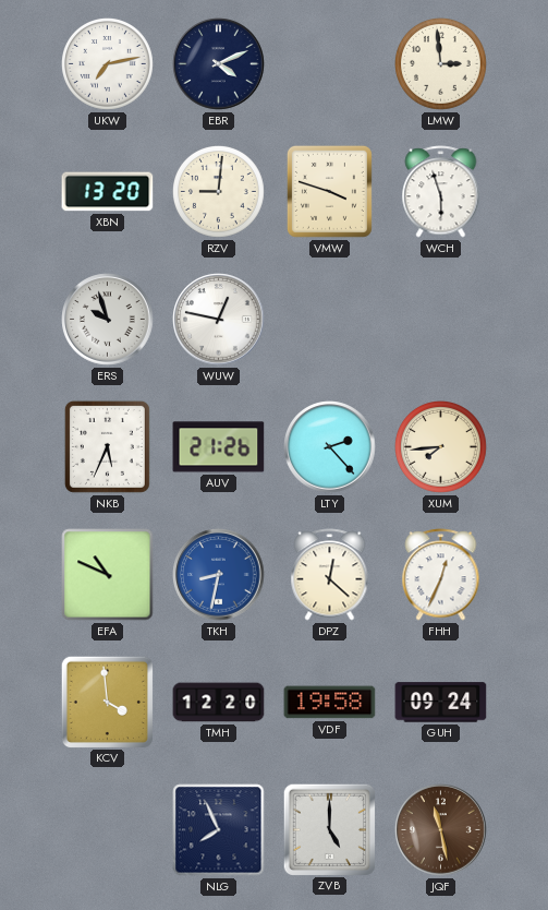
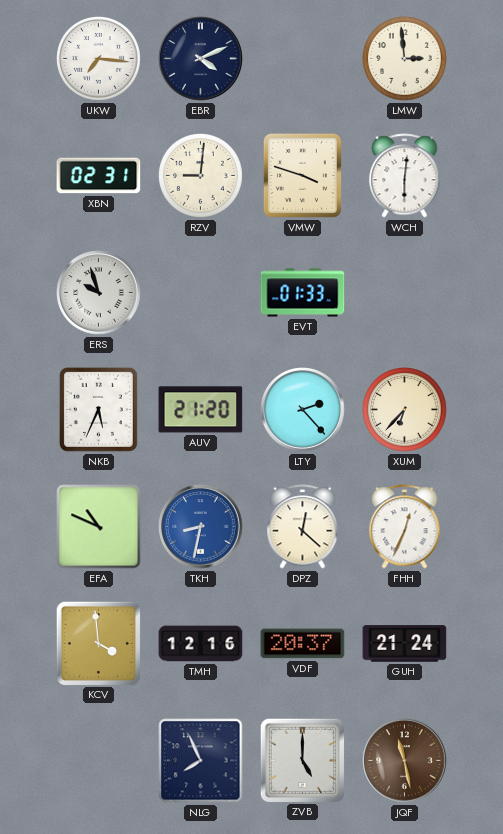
UKW: 7:13 -> 7:16
XBN: 13:20 -> 02:31
WCH: 5:57 -> 6:01
WUW: 12:47 -> none
EVT: none -> 01:33
AUV: 21:26 -> 21:20
XUM: 7:44 -> 6:37
TMH: 12:20 -> 12:16
VDF: 19:58 -> 20:37
GUH: 09:24 -> 21:24
